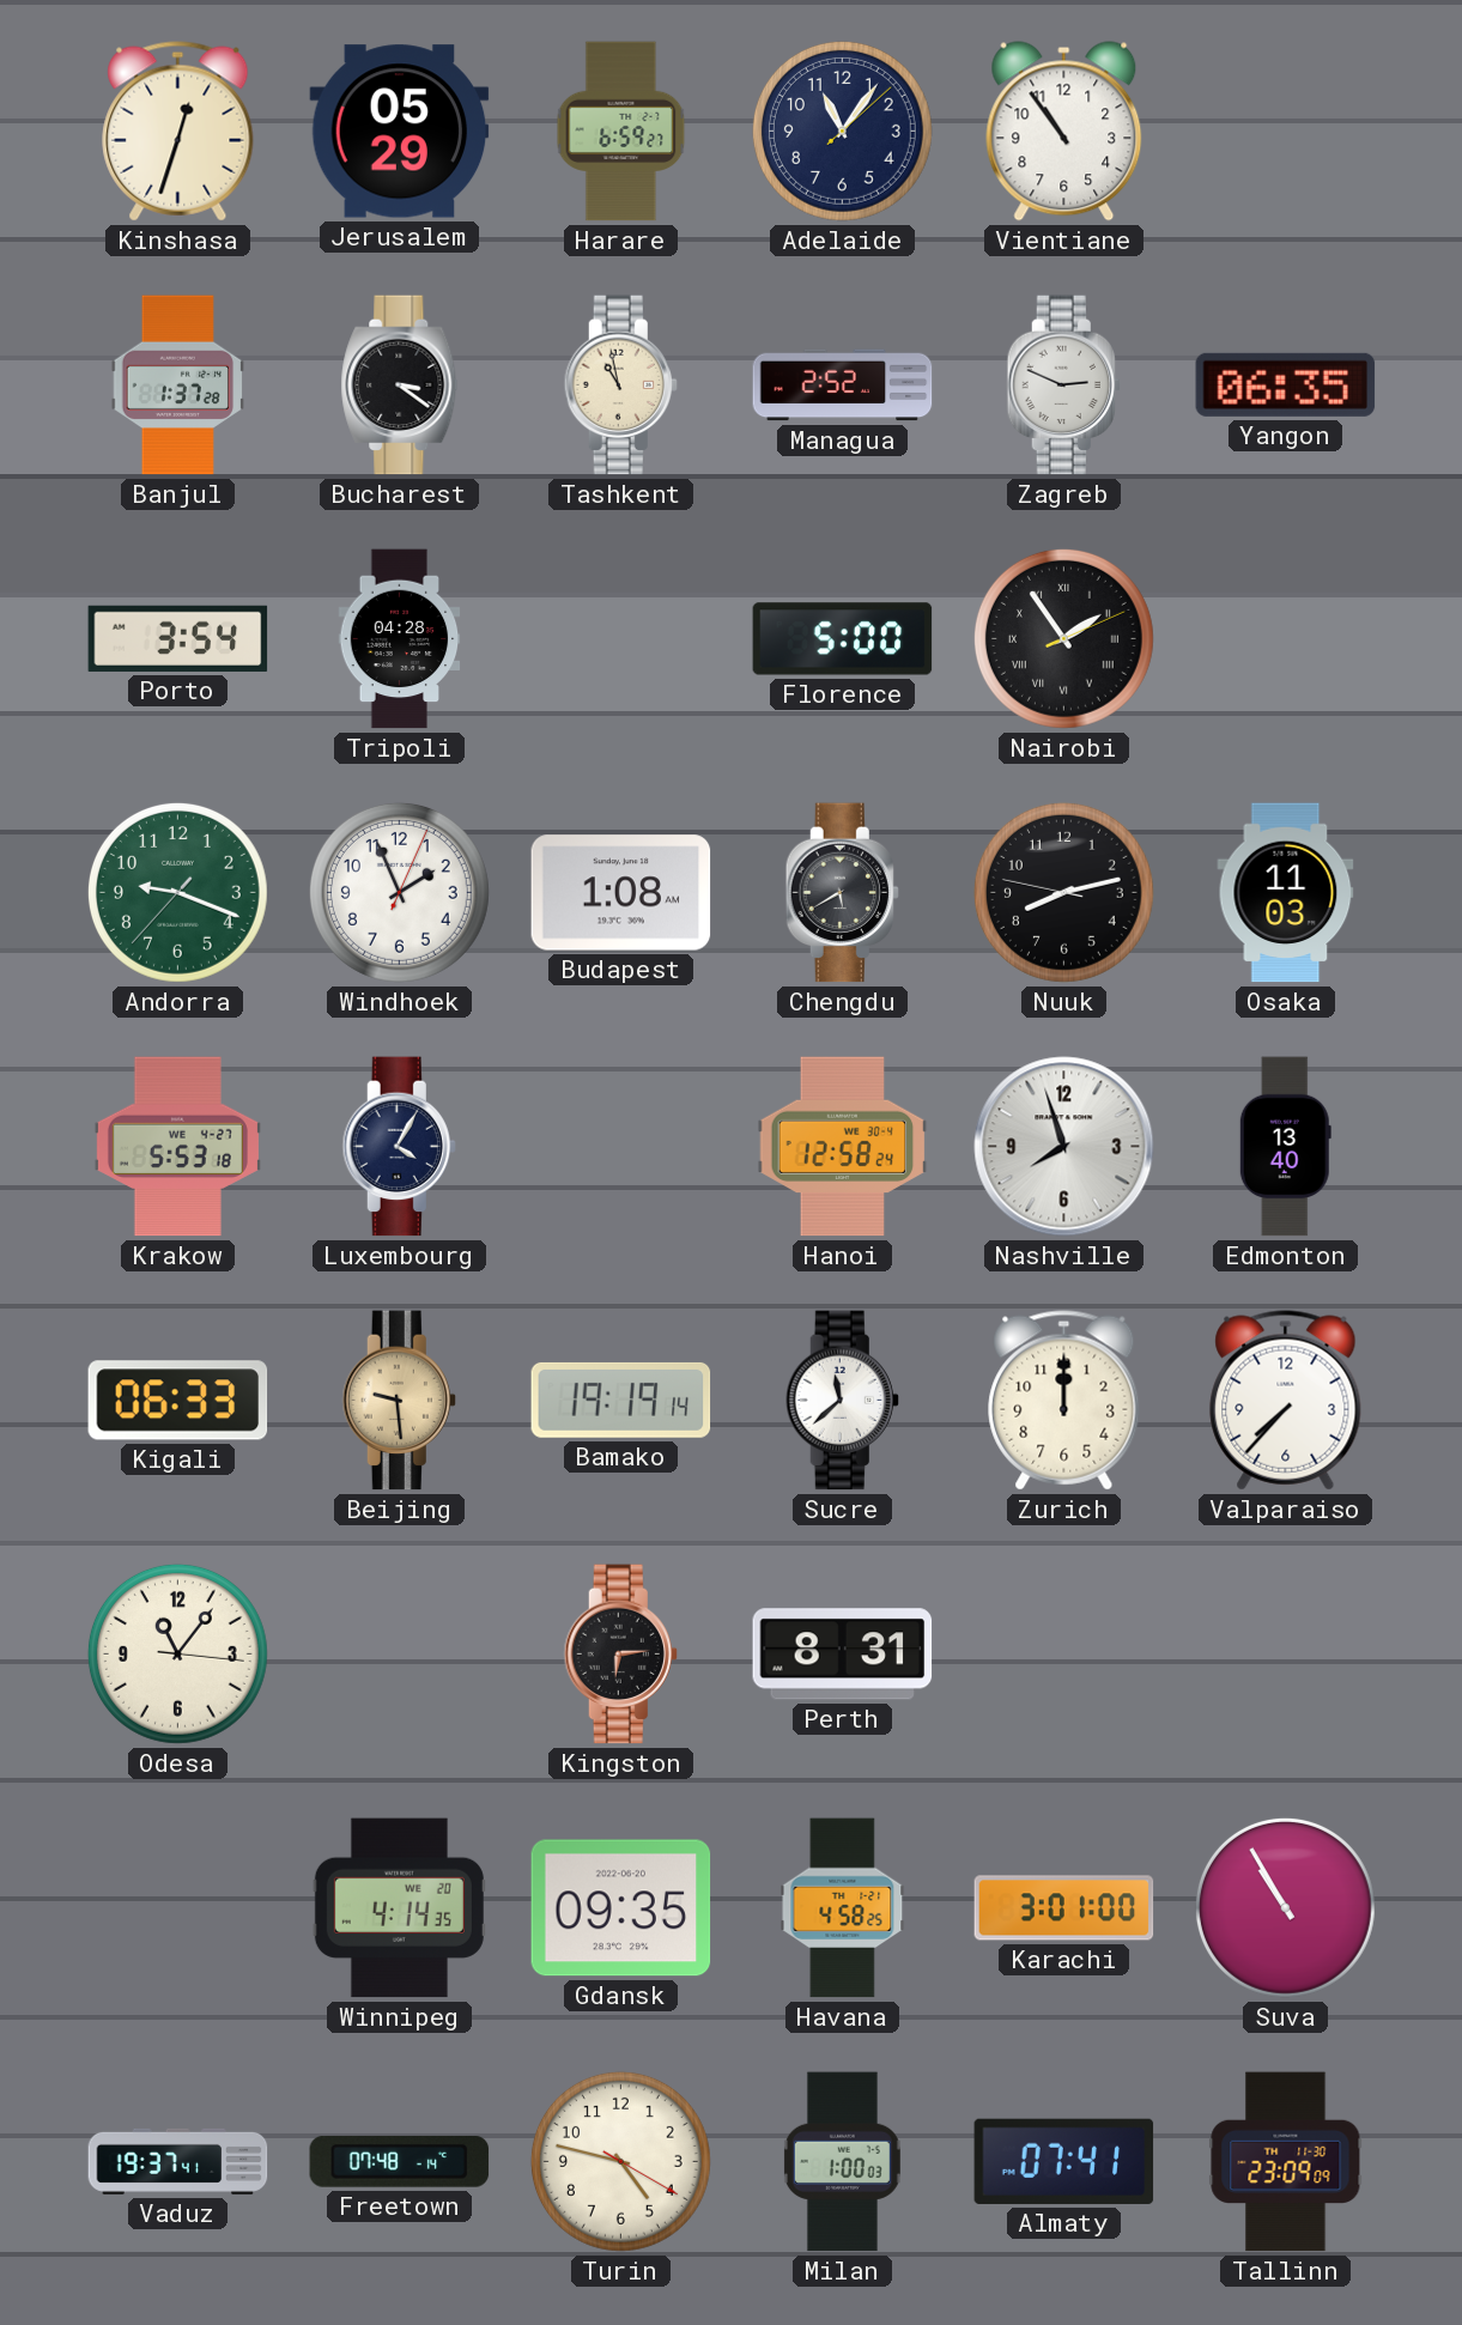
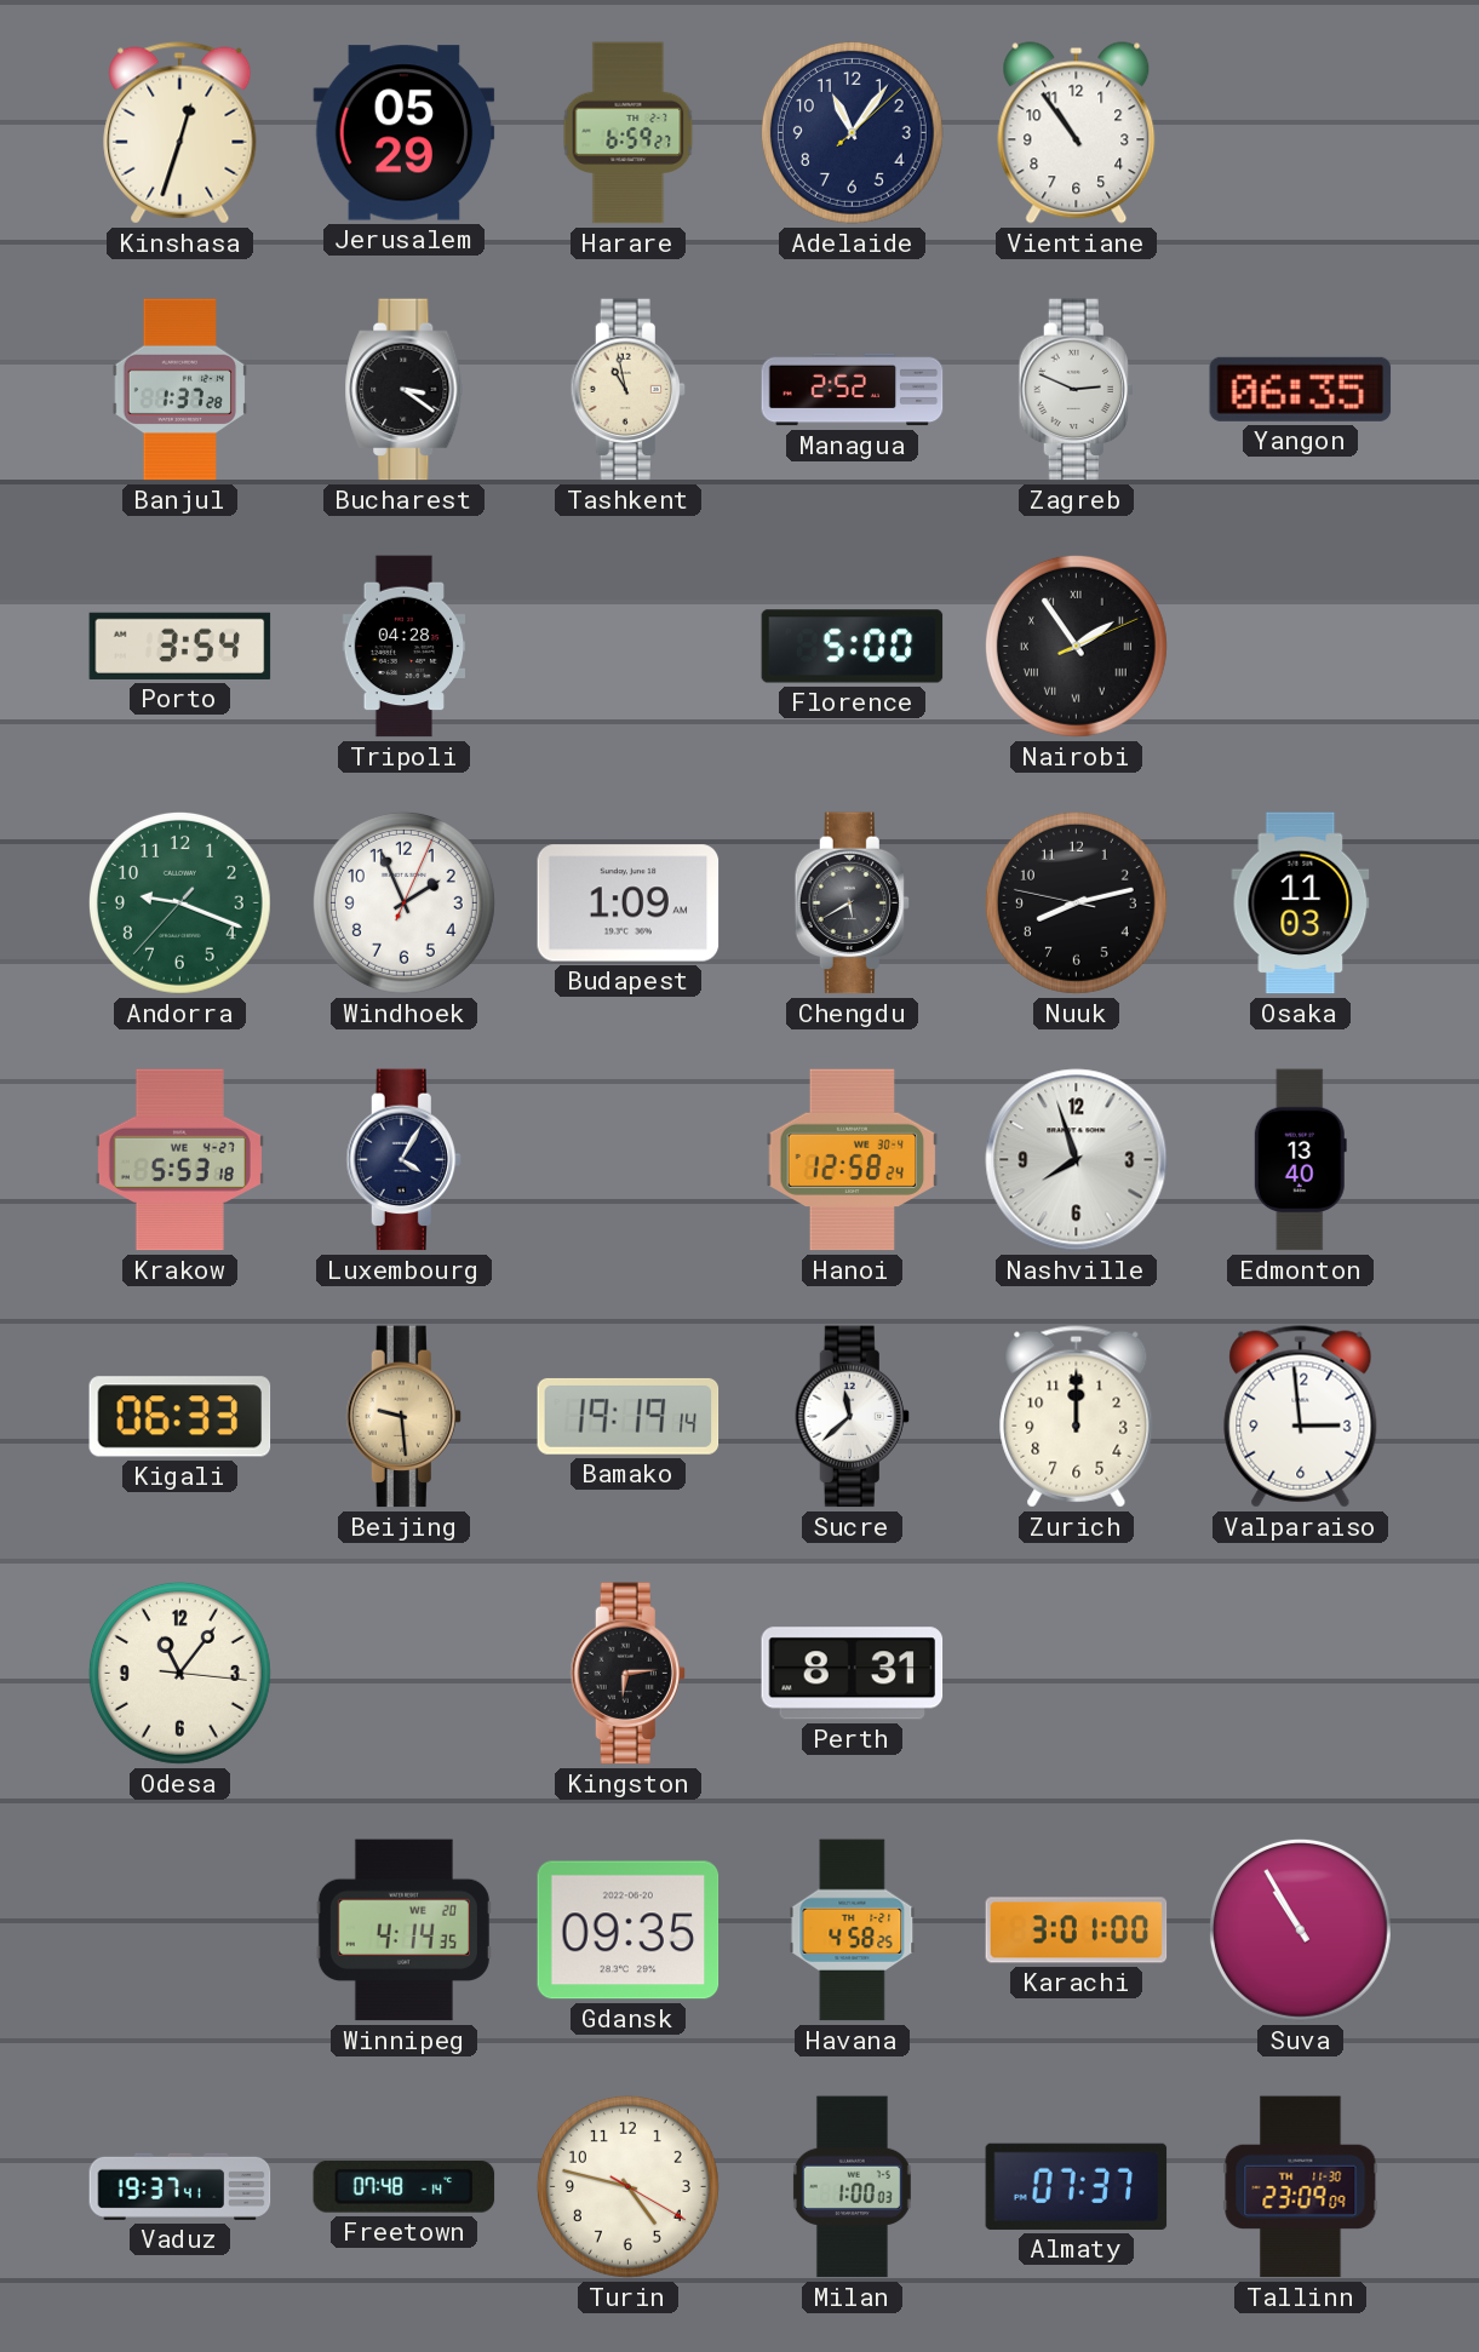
Budapest: 1:08 -> 1:09
Valparaiso: 7:37 -> 2:59
Almaty: 07:41 -> 07:37
